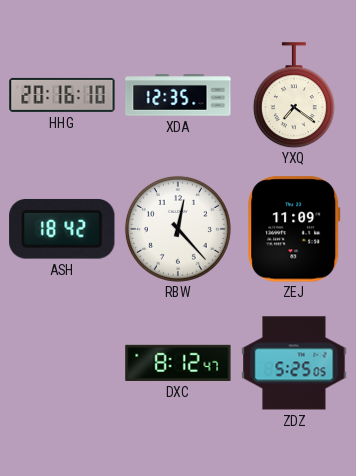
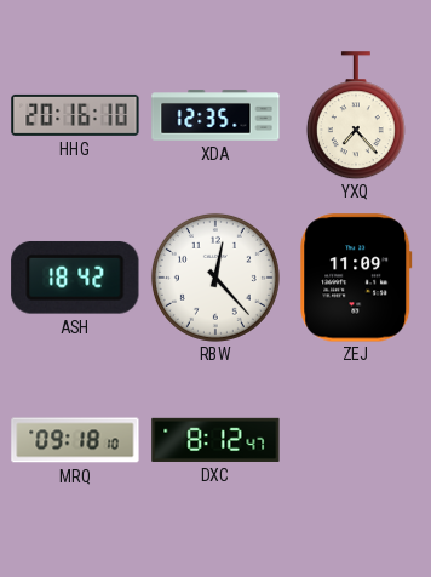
YXQ: 7:21 -> 7:23
MRQ: none -> 09:18
ZDZ: 5:25 -> none
